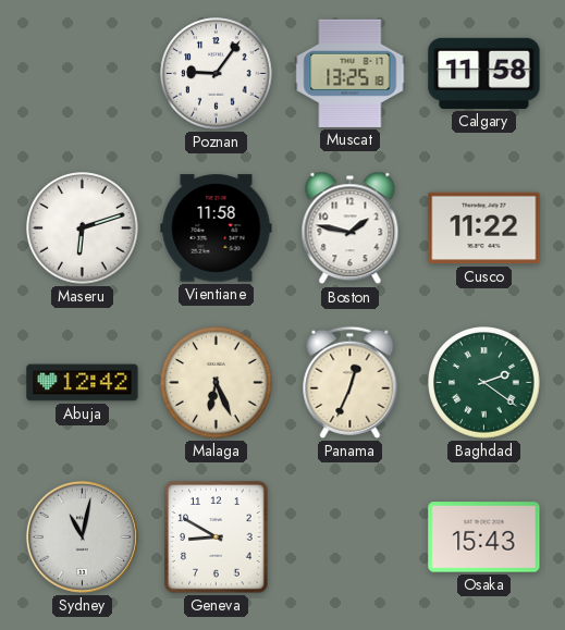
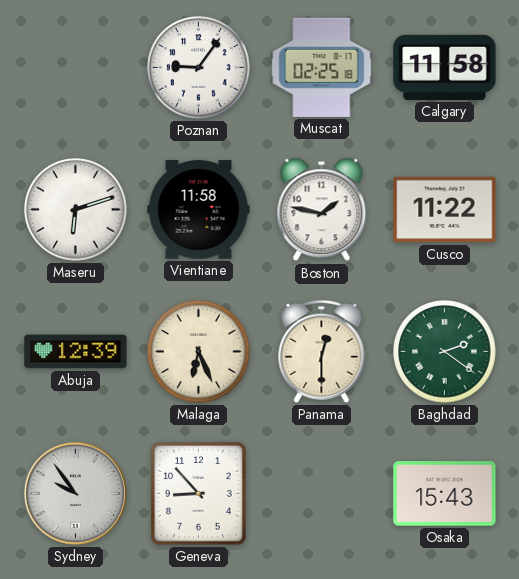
Muscat: 13:25 -> 02:25
Abuja: 12:42 -> 12:39
Panama: 12:34 -> 12:30
Sydney: 11:02 -> 9:54
Geneva: 8:50 -> 8:53
